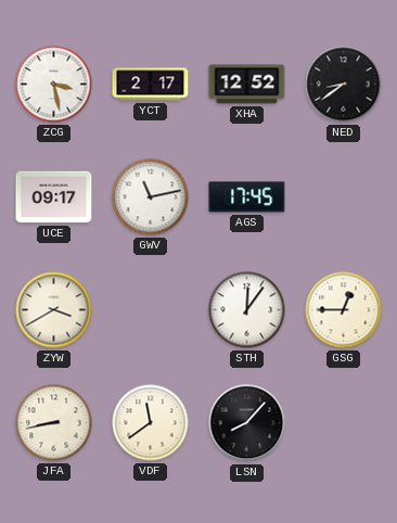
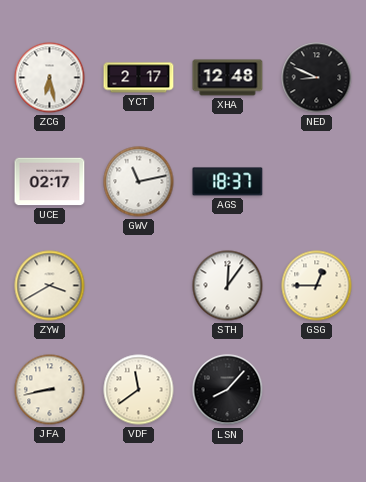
ZCG: 3:28 -> 6:28
XHA: 12:52 -> 12:48
NED: 8:39 -> 8:49
UCE: 09:17 -> 02:17
AGS: 17:45 -> 18:37
